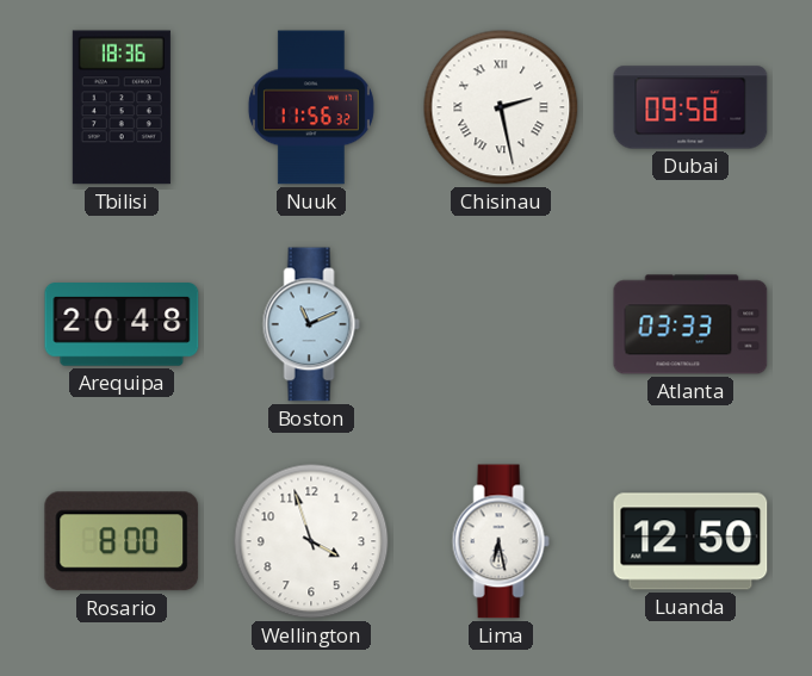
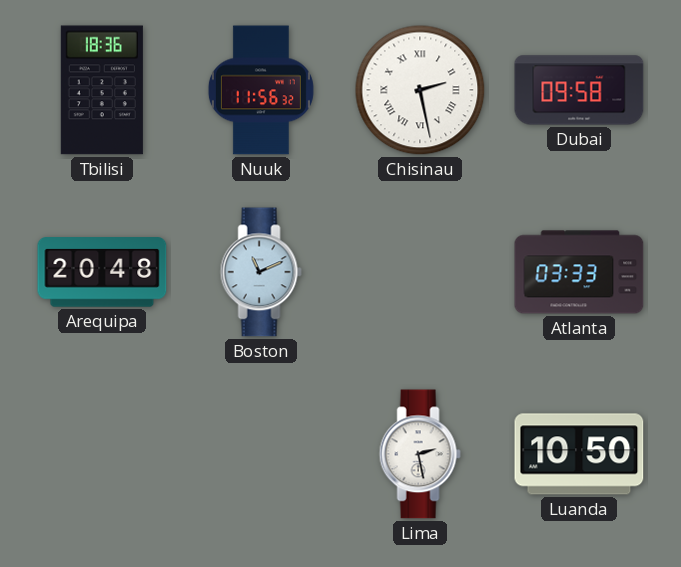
Rosario: 8:00 -> none
Wellington: 3:57 -> none
Lima: 6:28 -> 2:28
Luanda: 12:50 -> 10:50
